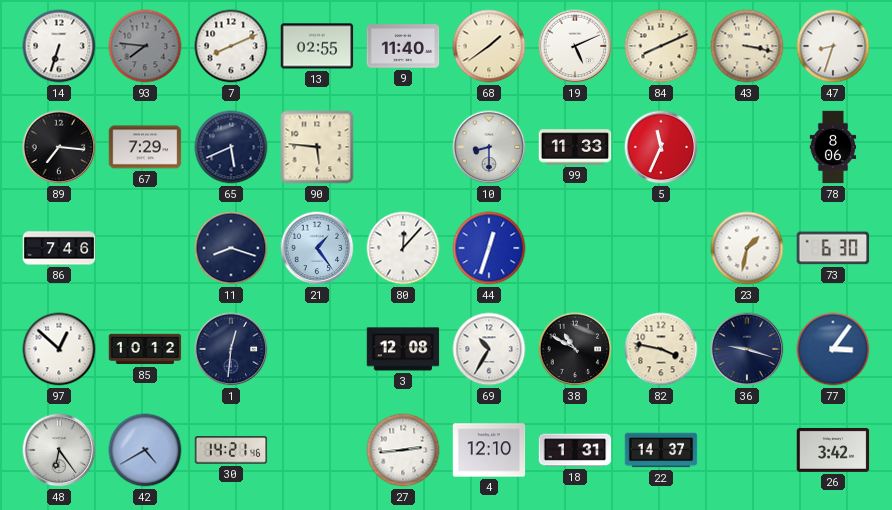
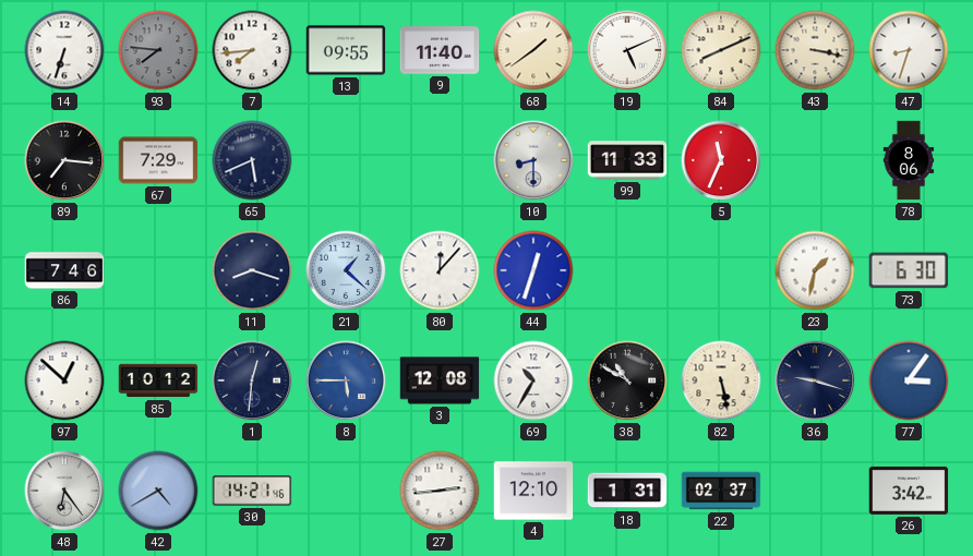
7: 8:11 -> 7:44
13: 02:55 -> 09:55
90: 5:46 -> none
21: 1:24 -> 1:22
8: none -> 5:45
82: 3:47 -> 5:28
22: 14:37 -> 02:37
